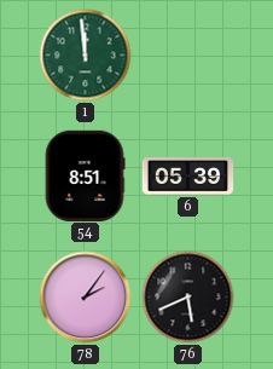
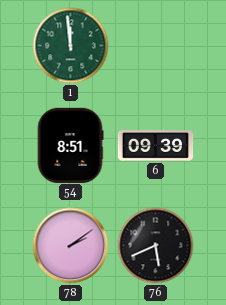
6: 05:39 -> 09:39
78: 2:06 -> 2:09
